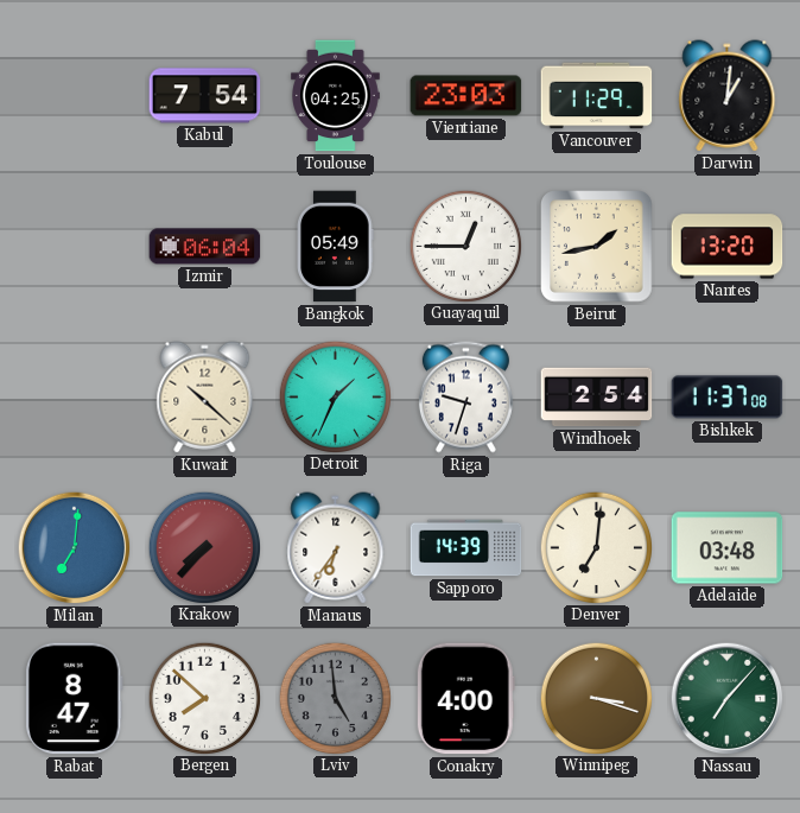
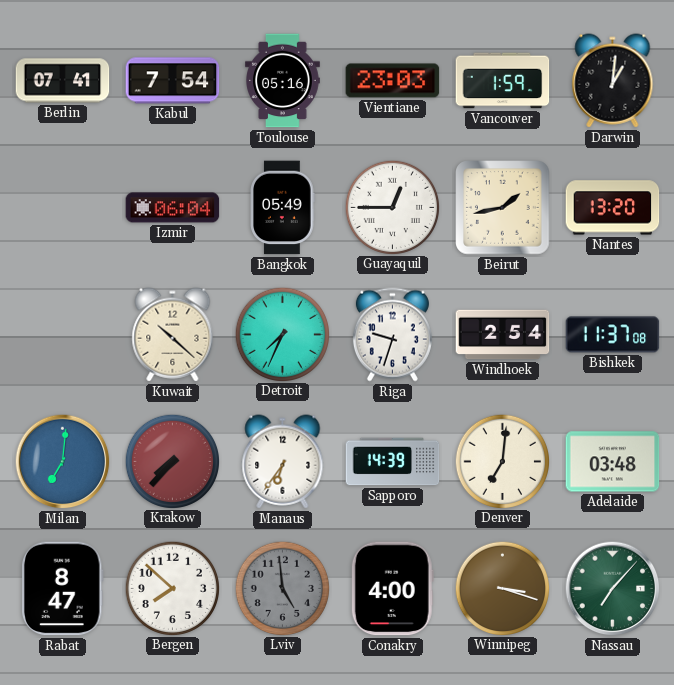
Berlin: none -> 07:41
Toulouse: 04:25 -> 05:16
Vancouver: 11:29 -> 1:59
Detroit: 1:34 -> 7:34
